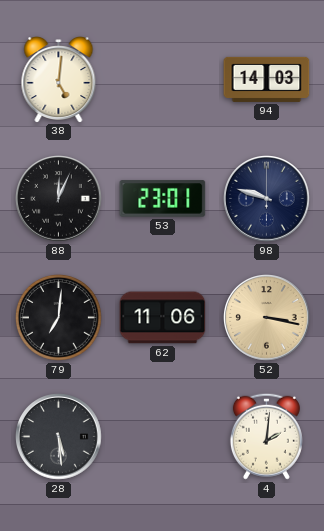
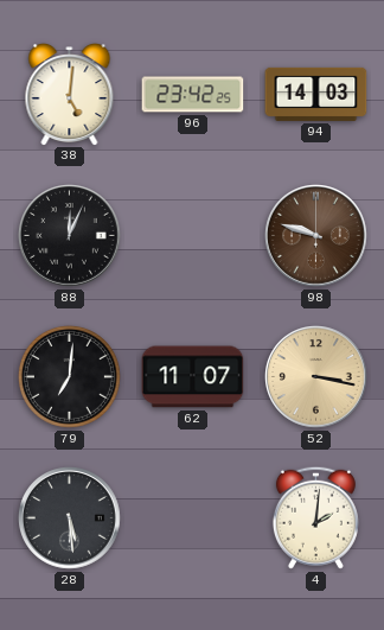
96: none -> 23:42
53: 23:01 -> none
98 dial: navy -> brown
62: 11:06 -> 11:07
